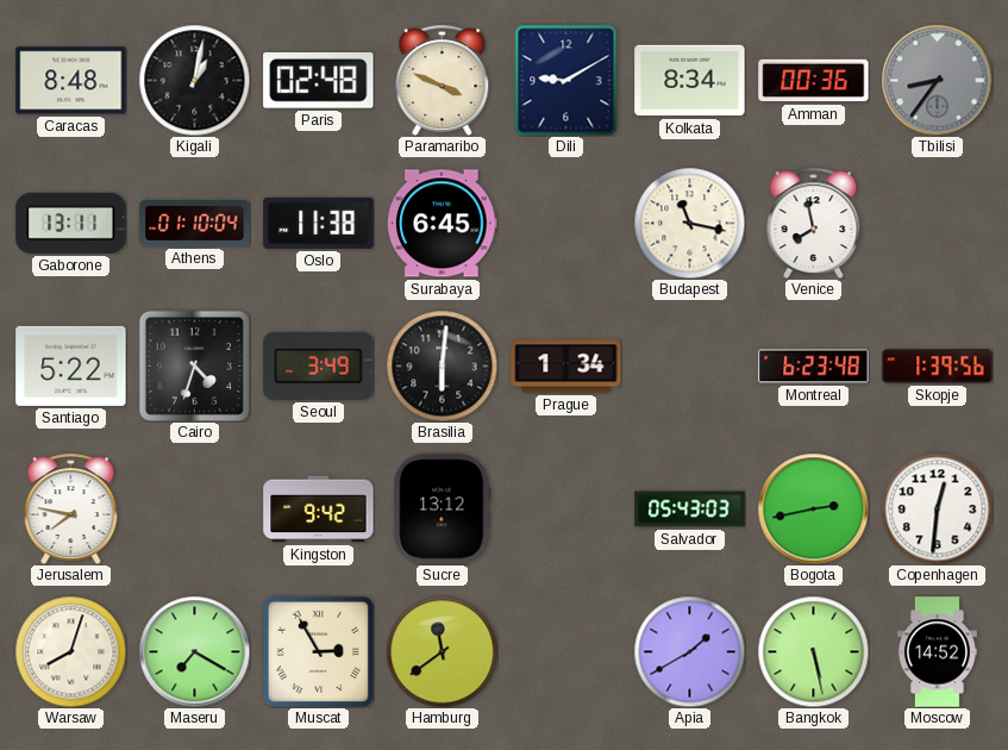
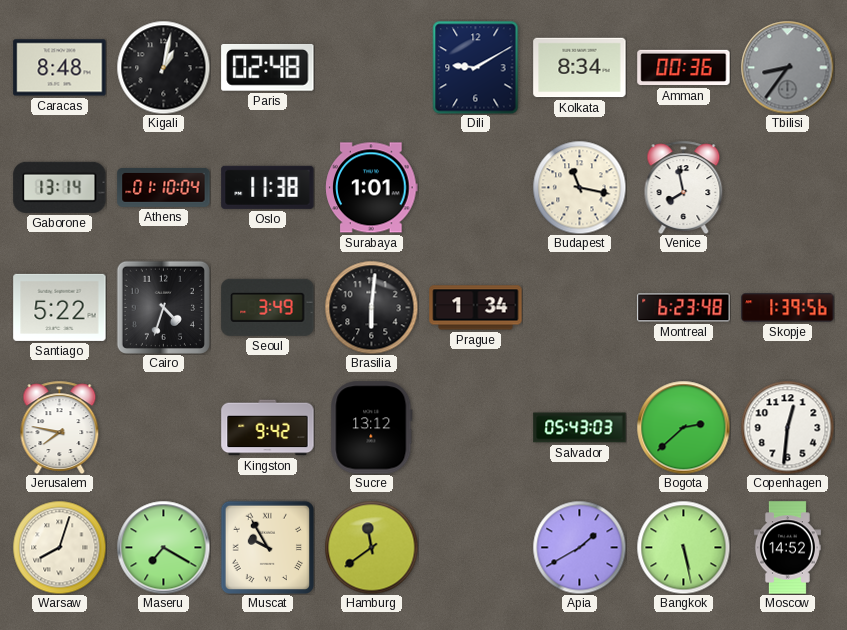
Paramaribo: 3:49 -> none
Gaborone: 13:11 -> 13:14
Surabaya: 6:45 -> 1:01
Bogota: 2:43 -> 2:38
Muscat: 2:55 -> 9:55
